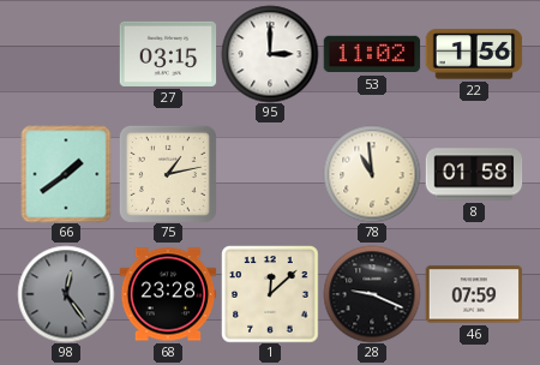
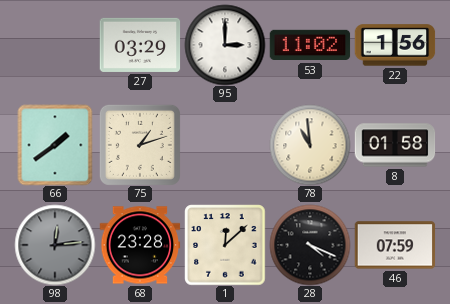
27: 03:15 -> 03:29
75: 1:13 -> 1:12
98: 12:24 -> 12:14
28: 9:19 -> 4:19
